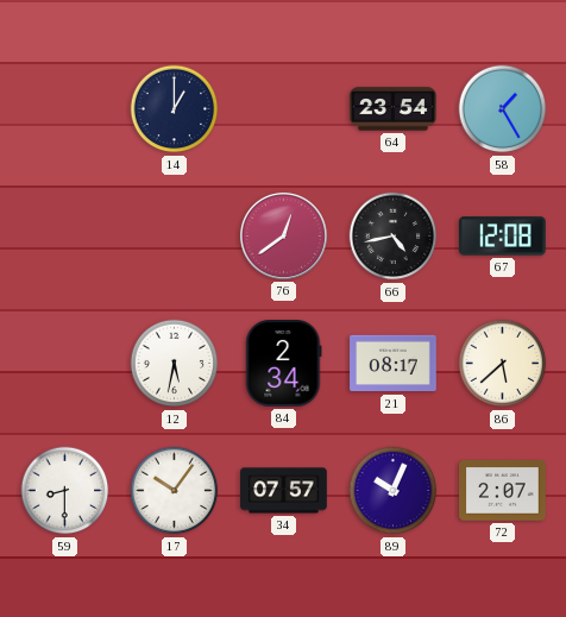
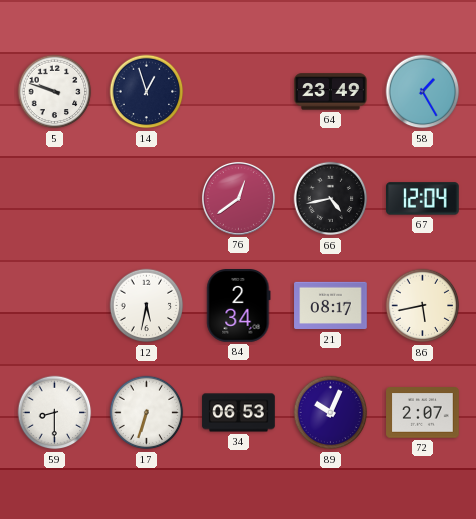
5: none -> 9:48
14: 1:00 -> 12:57
64: 23:54 -> 23:49
67: 12:08 -> 12:04
86: 5:38 -> 5:43
17: 10:06 -> 6:33
34: 07:57 -> 06:53
